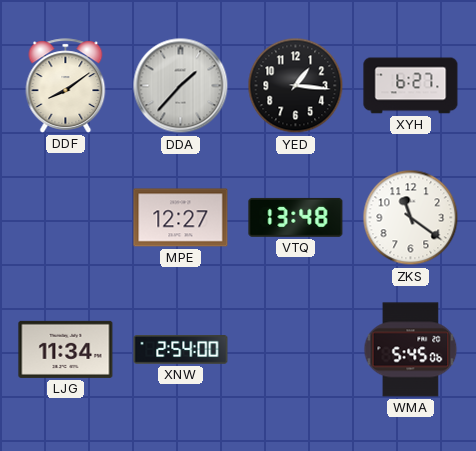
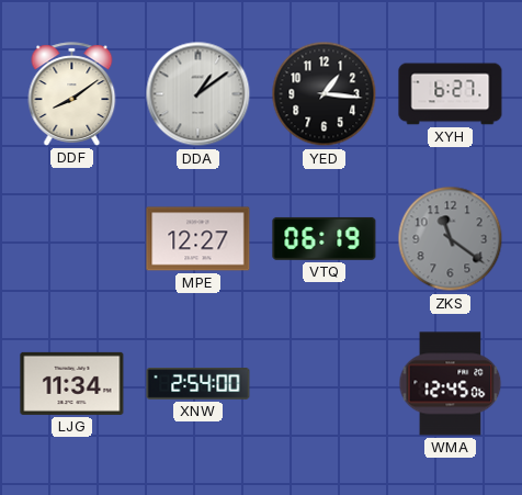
DDA: 1:37 -> 1:09
VTQ: 13:48 -> 06:19
ZKS dial: white -> grey
WMA: 5:45 -> 12:45
